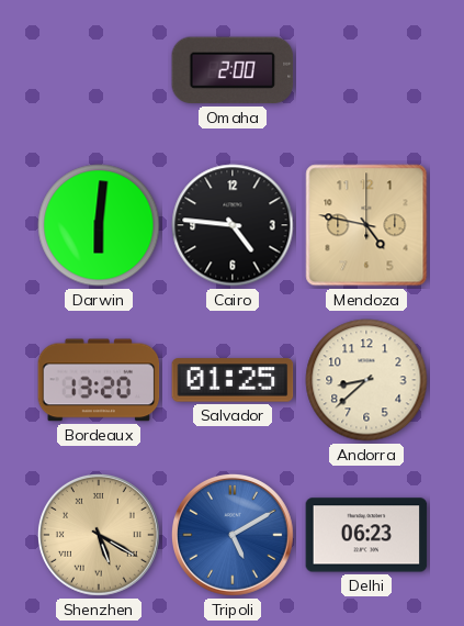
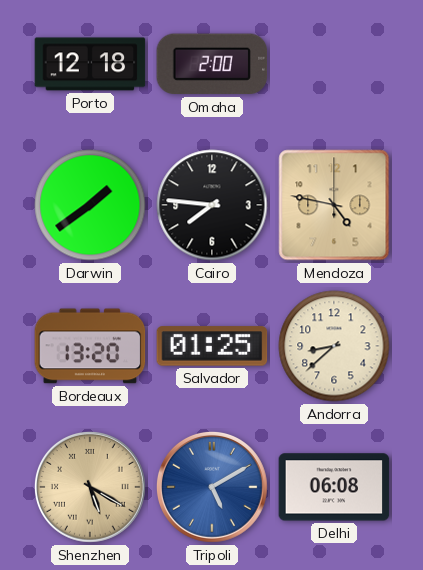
Porto: none -> 12:18
Darwin: 6:01 -> 1:39
Cairo: 4:46 -> 7:46
Delhi: 06:23 -> 06:08
